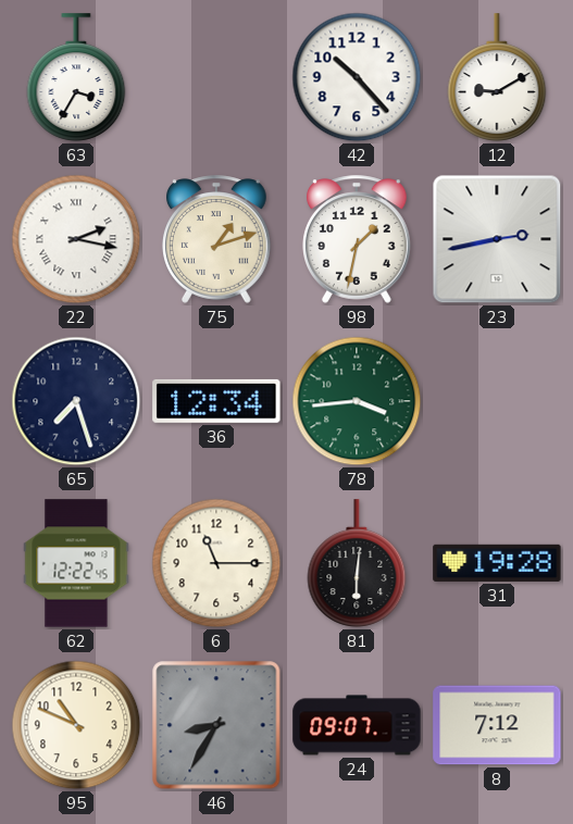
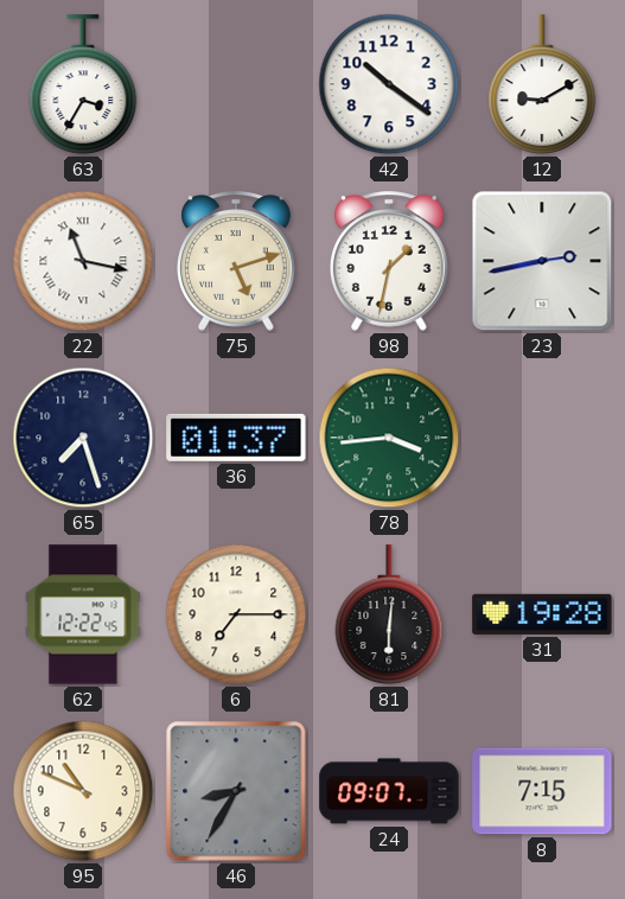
42: 10:23 -> 10:21
22: 2:17 -> 11:17
75: 1:12 -> 5:12
36: 12:34 -> 01:37
6: 11:15 -> 7:15
8: 7:12 -> 7:15
